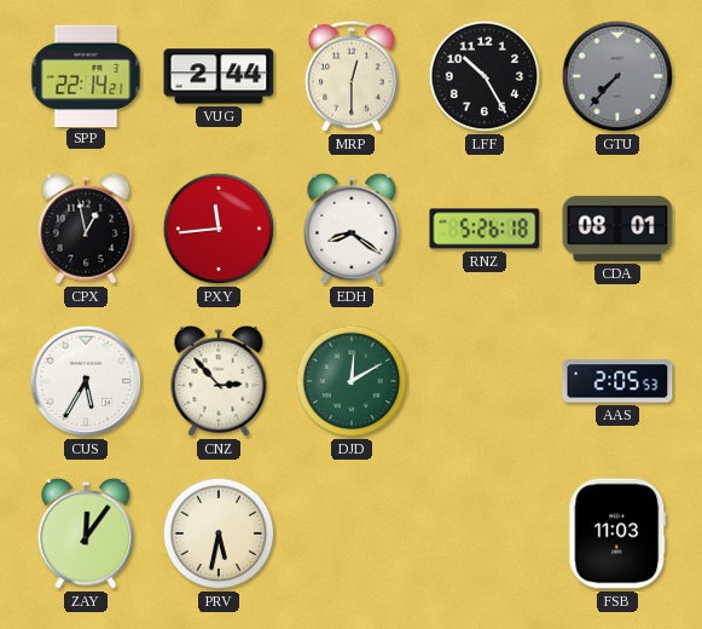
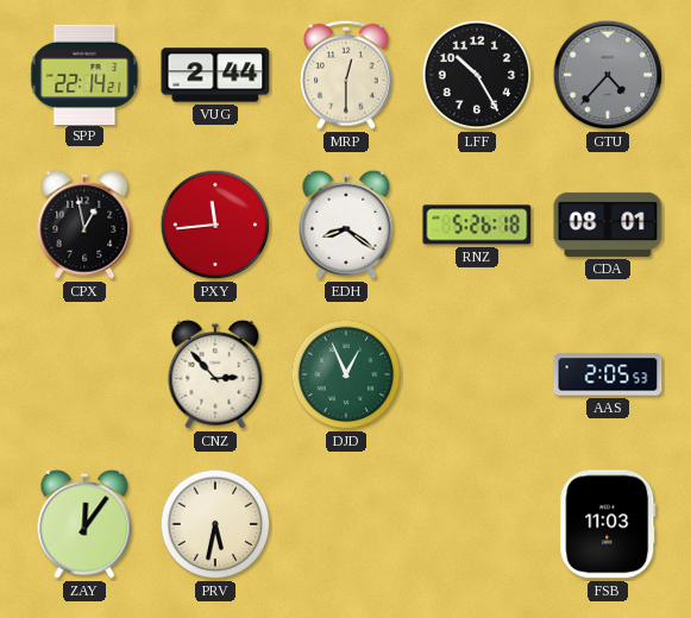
GTU: 7:37 -> 4:37
CUS: 5:35 -> none
DJD: 12:10 -> 12:56
